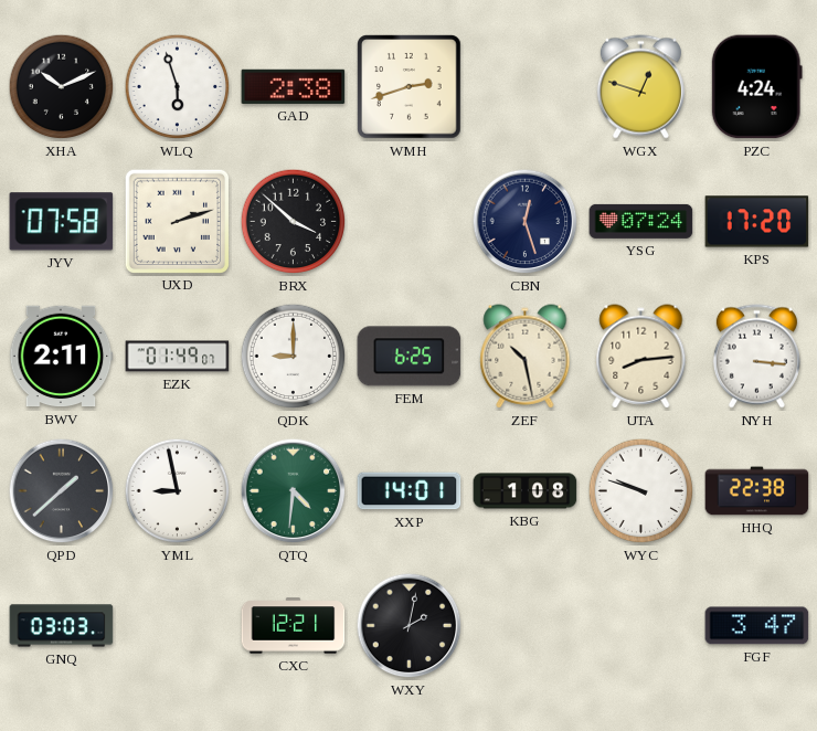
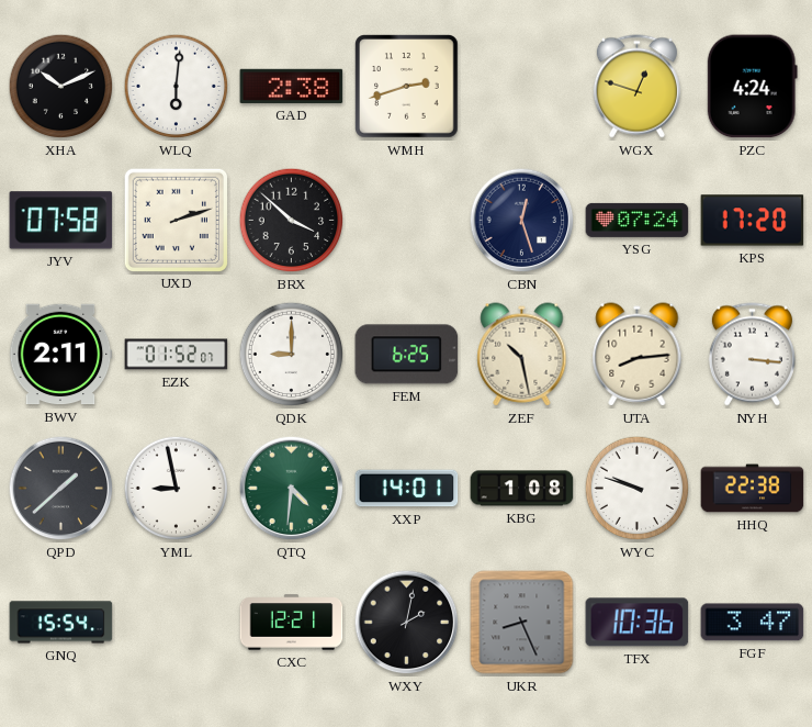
WLQ: 5:57 -> 6:01
EZK: 01:49 -> 01:52
GNQ: 03:03 -> 15:54
UKR: none -> 8:26
TFX: none -> 10:36
